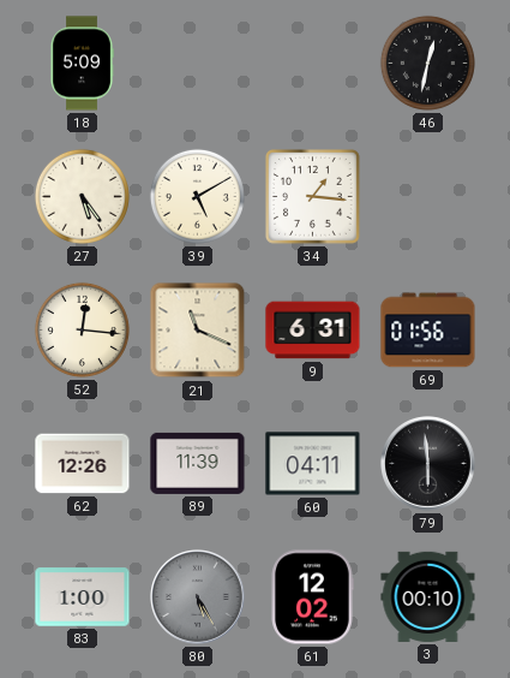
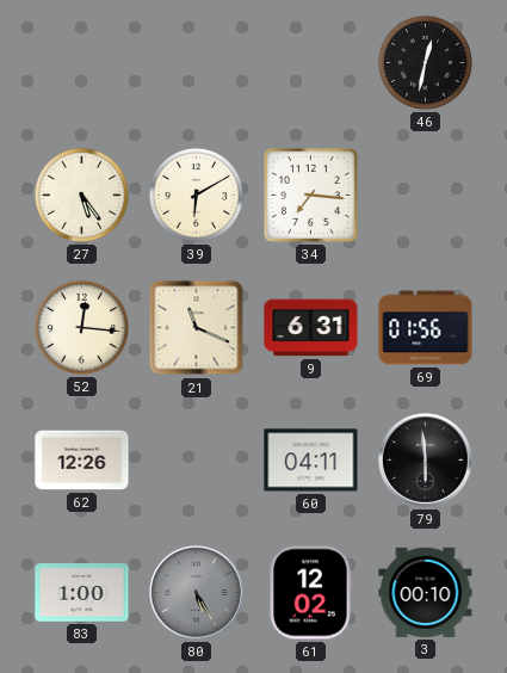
18: 5:09 -> none
39: 5:10 -> 6:10
34: 1:16 -> 7:16
89: 11:39 -> none
